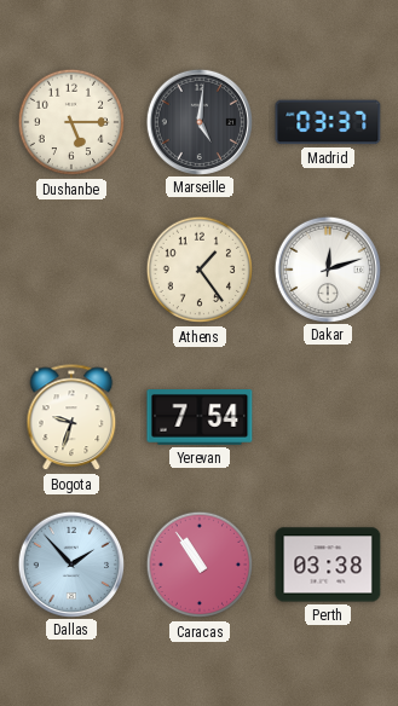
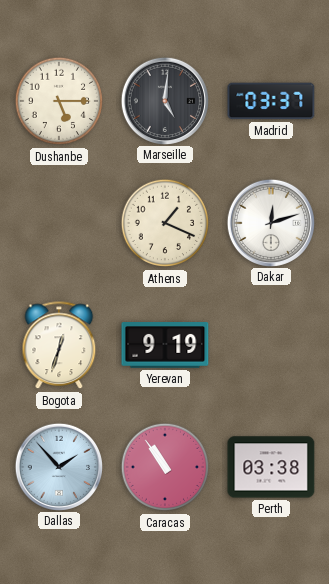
Athens: 1:24 -> 1:19
Bogota: 9:33 -> 12:33
Yerevan: 7:54 -> 9:19
